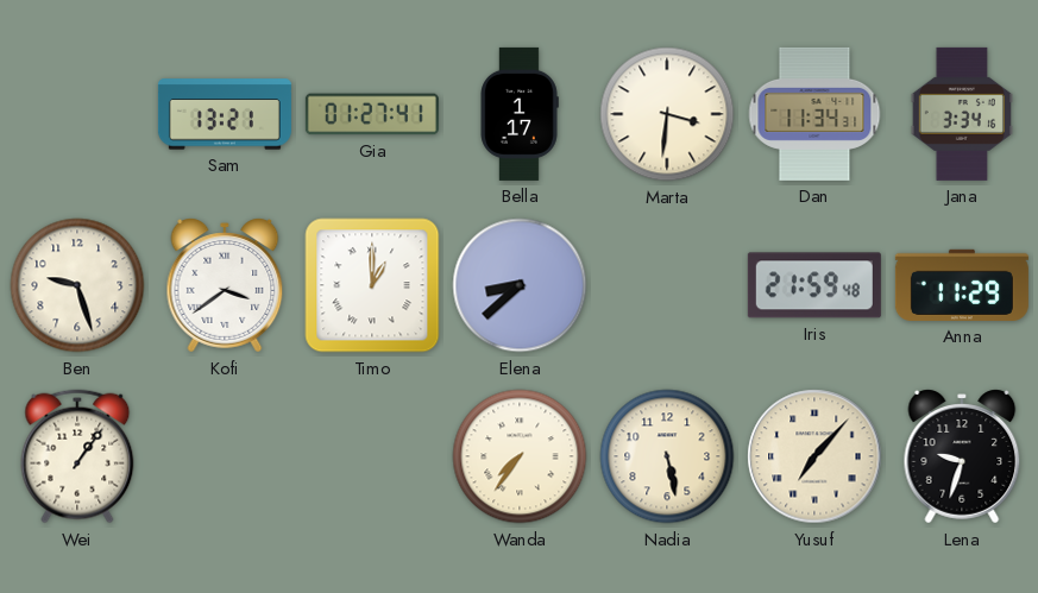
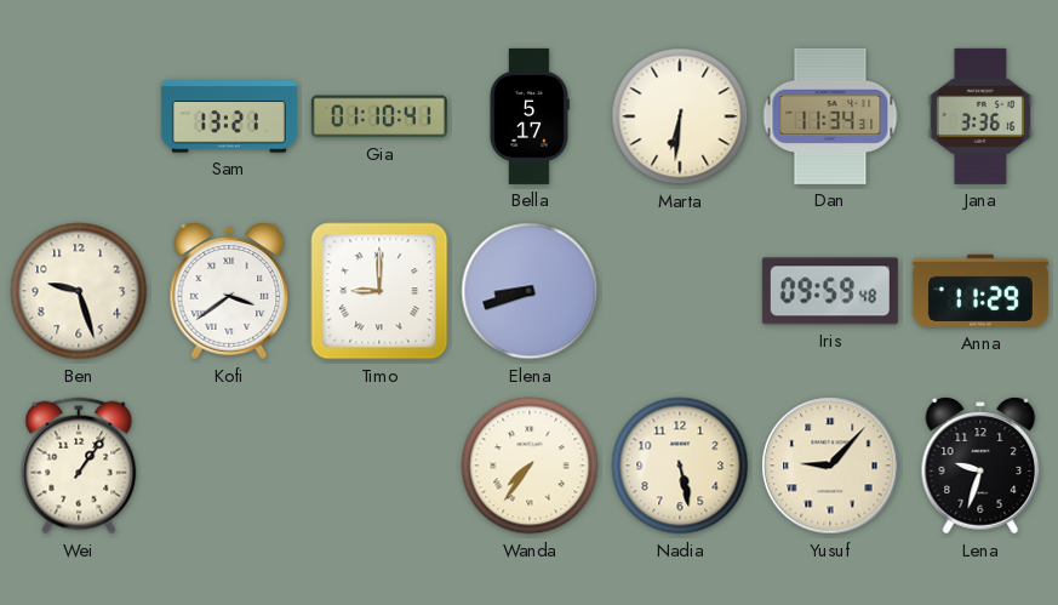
Gia: 01:27 -> 01:10
Bella: 1:17 -> 5:17
Marta: 3:31 -> 6:31
Jana: 3:34 -> 3:36
Timo: 1:00 -> 9:00
Elena: 8:38 -> 8:42
Iris: 21:59 -> 09:59
Yusuf: 7:07 -> 9:07
